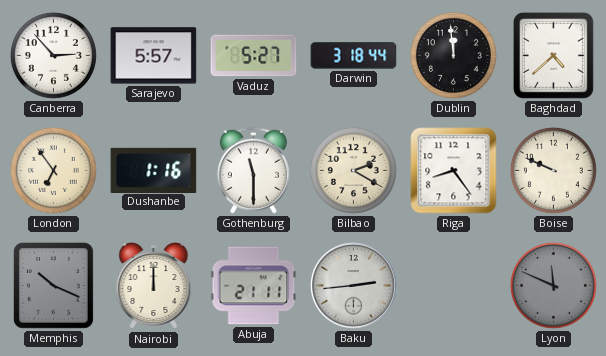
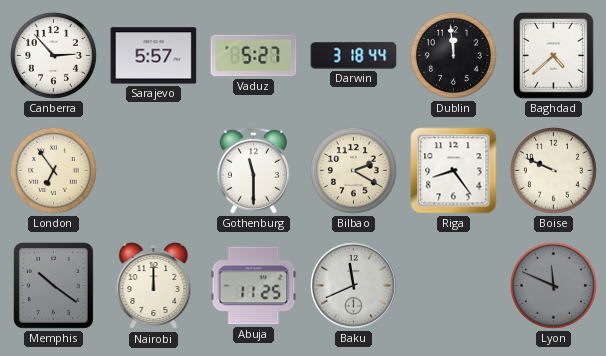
Dushanbe: 1:16 -> none
Memphis: 10:19 -> 10:21
Abuja: 21:11 -> 11:25
Baku: 2:44 -> 11:41
